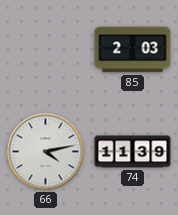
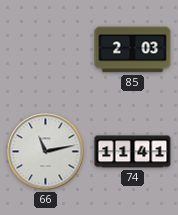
66: 4:13 -> 11:13
74: 11:39 -> 11:41
